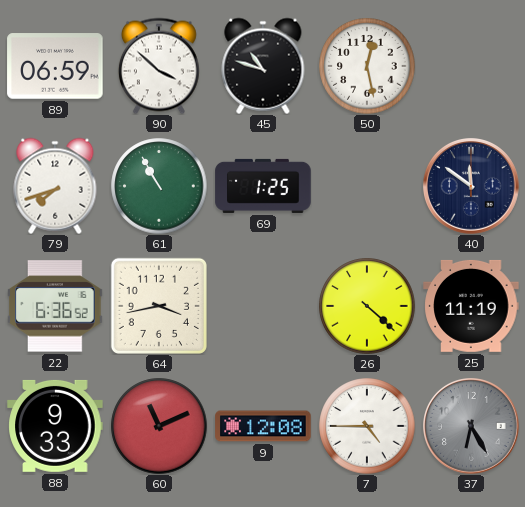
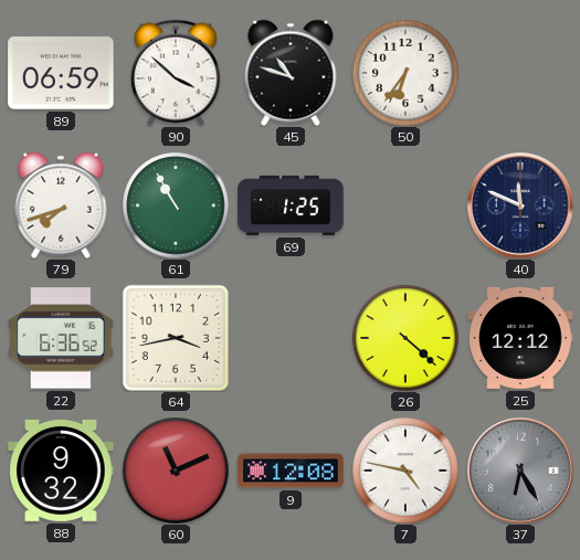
50: 12:28 -> 6:36
40: 11:51 -> 11:49
25: 11:19 -> 12:12
88: 9:33 -> 9:32
7: 4:45 -> 4:47
